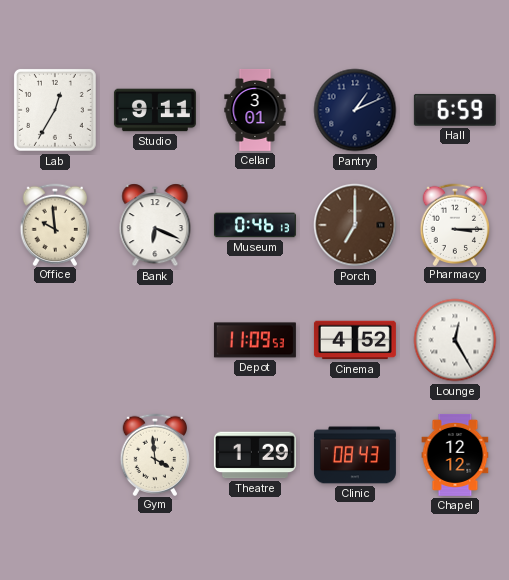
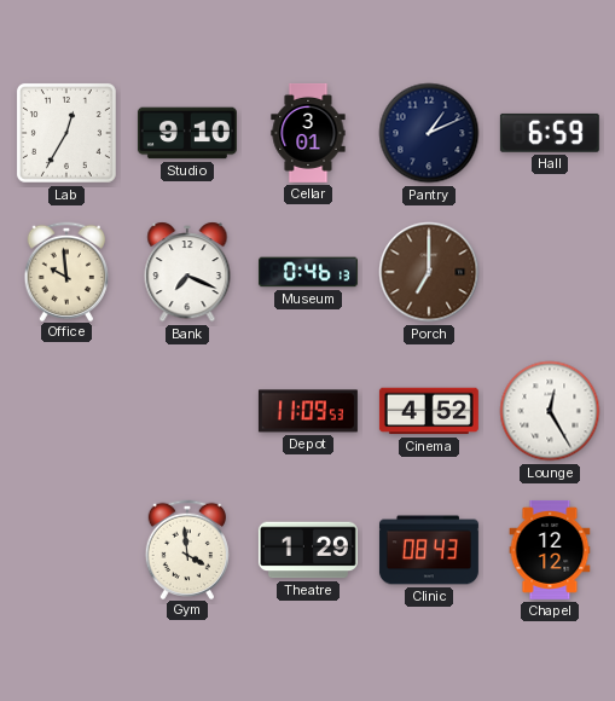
Studio: 9:11 -> 9:10
Bank: 6:19 -> 7:19
Pharmacy: 3:15 -> none
